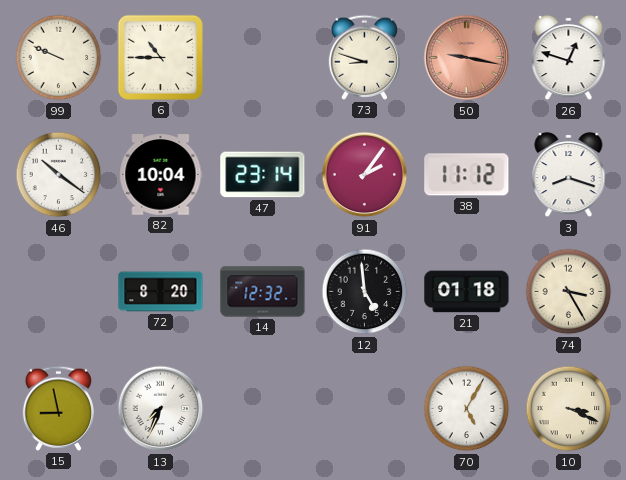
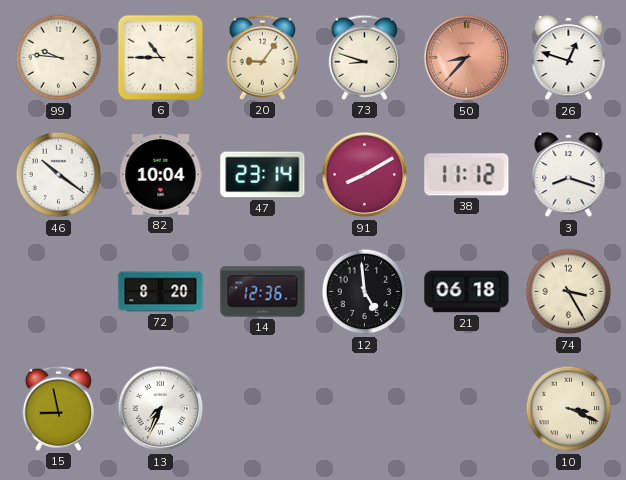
99: 9:49 -> 9:46
20: none -> 9:06
50: 9:17 -> 8:37
91: 2:06 -> 8:10
14: 12:32 -> 12:36
21: 01:18 -> 06:18
70: 5:05 -> none
